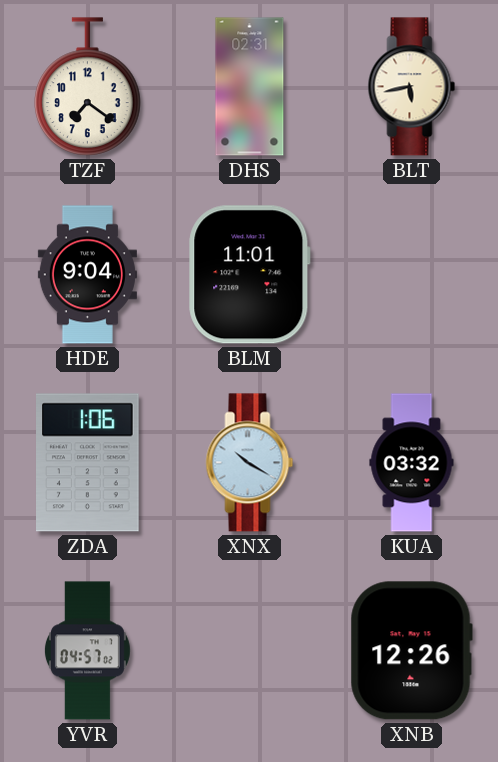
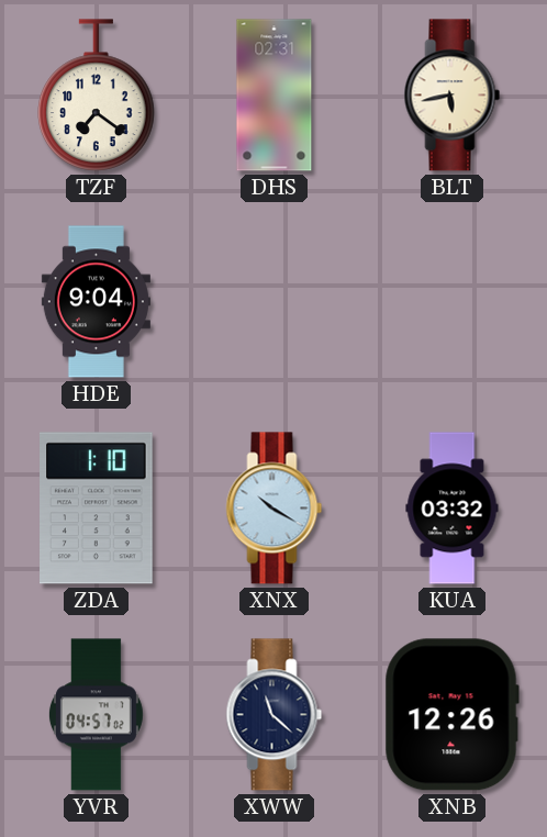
BLM: 11:01 -> none
ZDA: 1:06 -> 1:10
XWW: none -> 11:22
